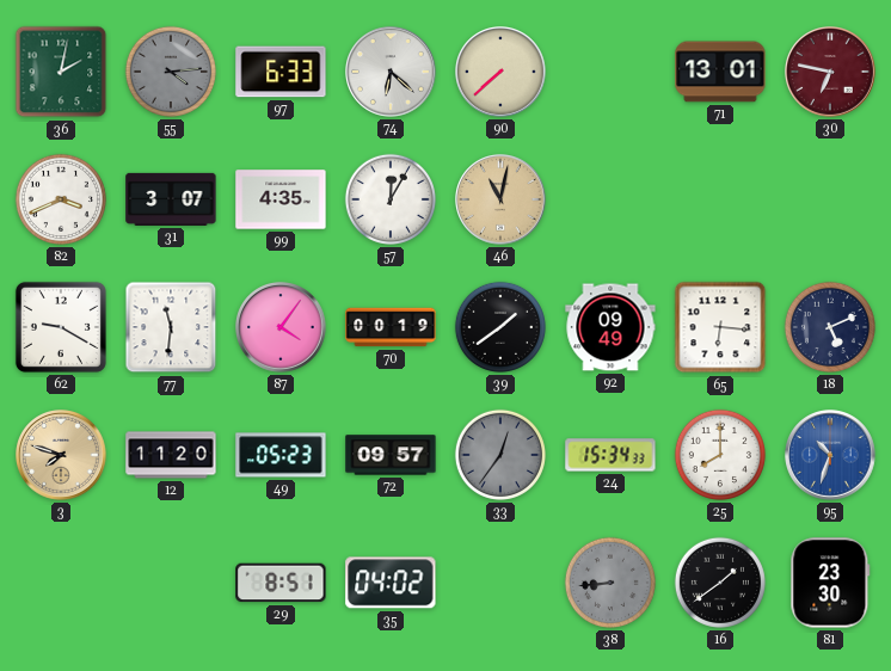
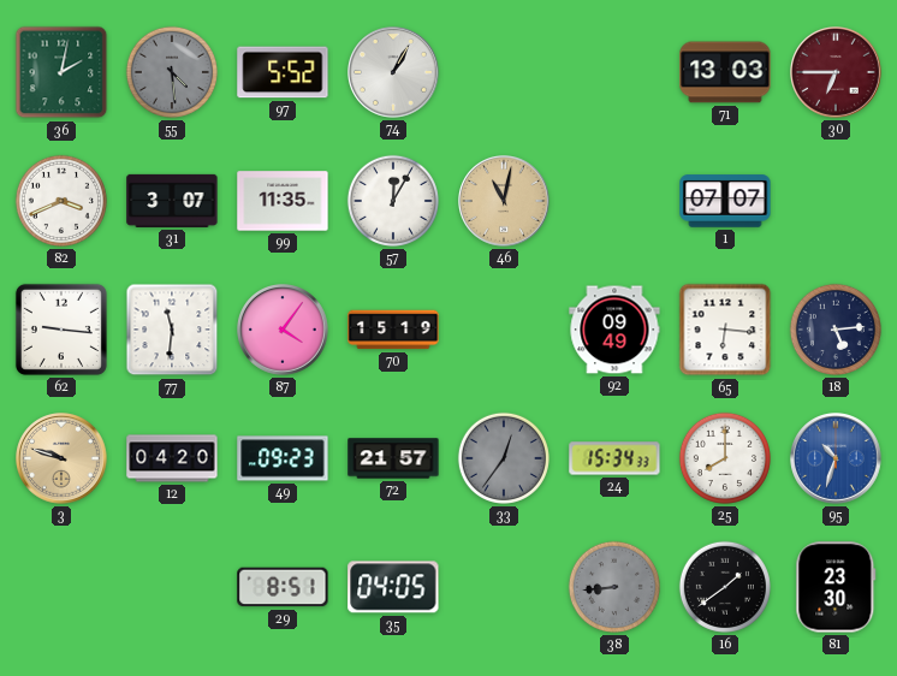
55: 4:14 -> 4:29
97: 6:33 -> 5:52
74: 6:22 -> 1:05
90: 7:38 -> none
71: 13:01 -> 13:03
30: 6:47 -> 6:45
99: 4:35 -> 11:35
1: none -> 07:07
62: 9:20 -> 9:16
70: 00:19 -> 15:19
39: 1:39 -> none
18: 5:11 -> 5:14
3: 7:48 -> 9:48
12: 11:20 -> 04:20
49: 05:23 -> 09:23
72: 09:57 -> 21:57
35: 04:02 -> 04:05
